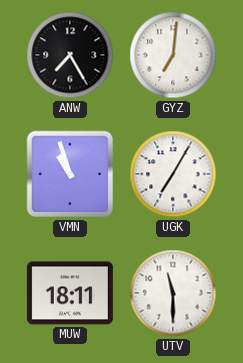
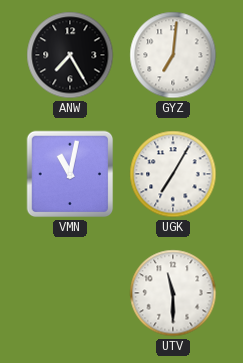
VMN: 10:57 -> 11:02
MUW: 18:11 -> none
